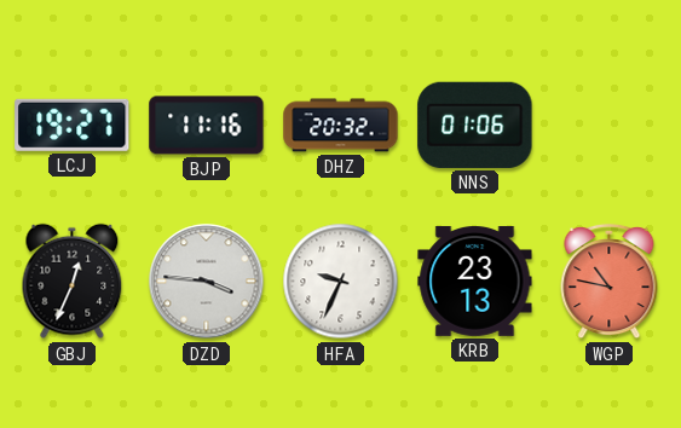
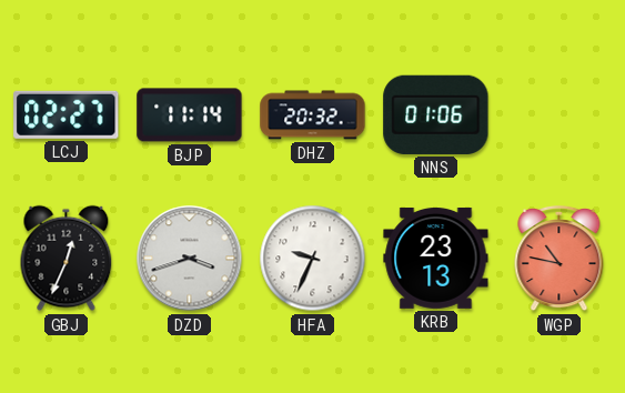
LCJ: 19:27 -> 02:27
BJP: 11:16 -> 11:14
DZD: 3:46 -> 3:42
